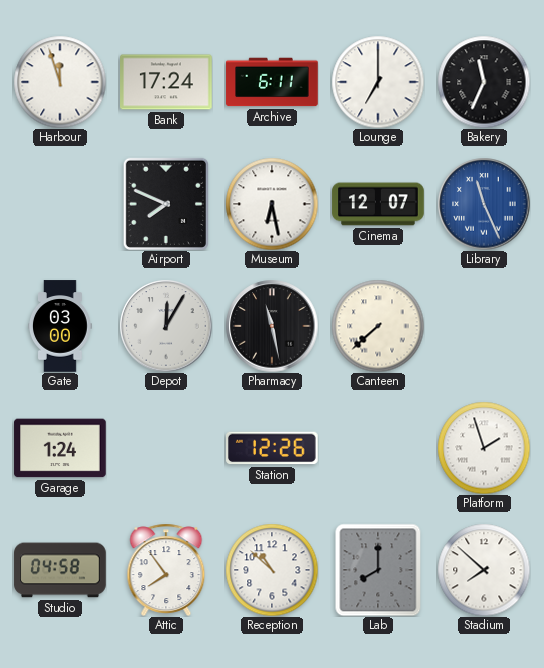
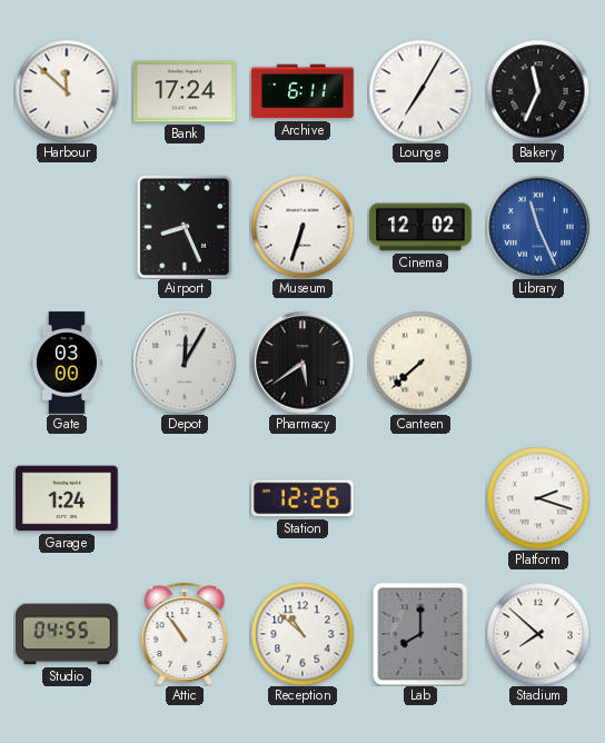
Harbour: 11:57 -> 11:52
Lounge: 7:00 -> 7:05
Airport: 7:49 -> 8:26
Museum: 6:28 -> 6:33
Cinema: 12:07 -> 12:02
Pharmacy: 11:28 -> 5:39
Platform: 1:57 -> 2:18
Studio: 04:58 -> 04:55
Attic: 7:54 -> 10:54
